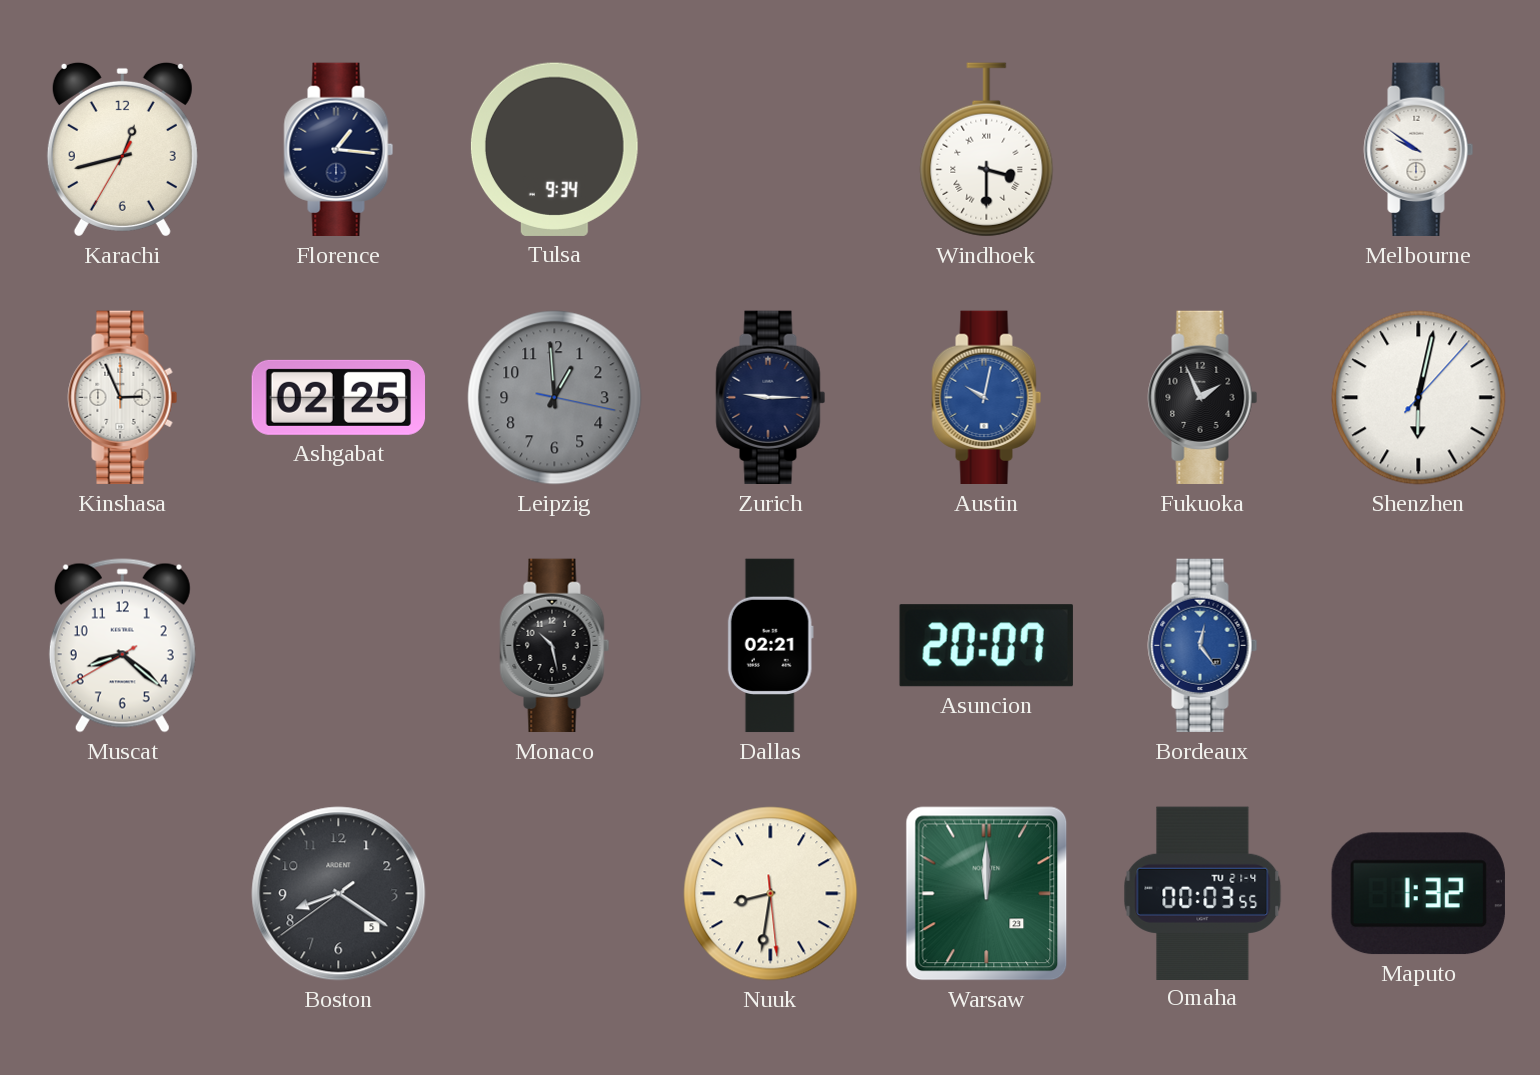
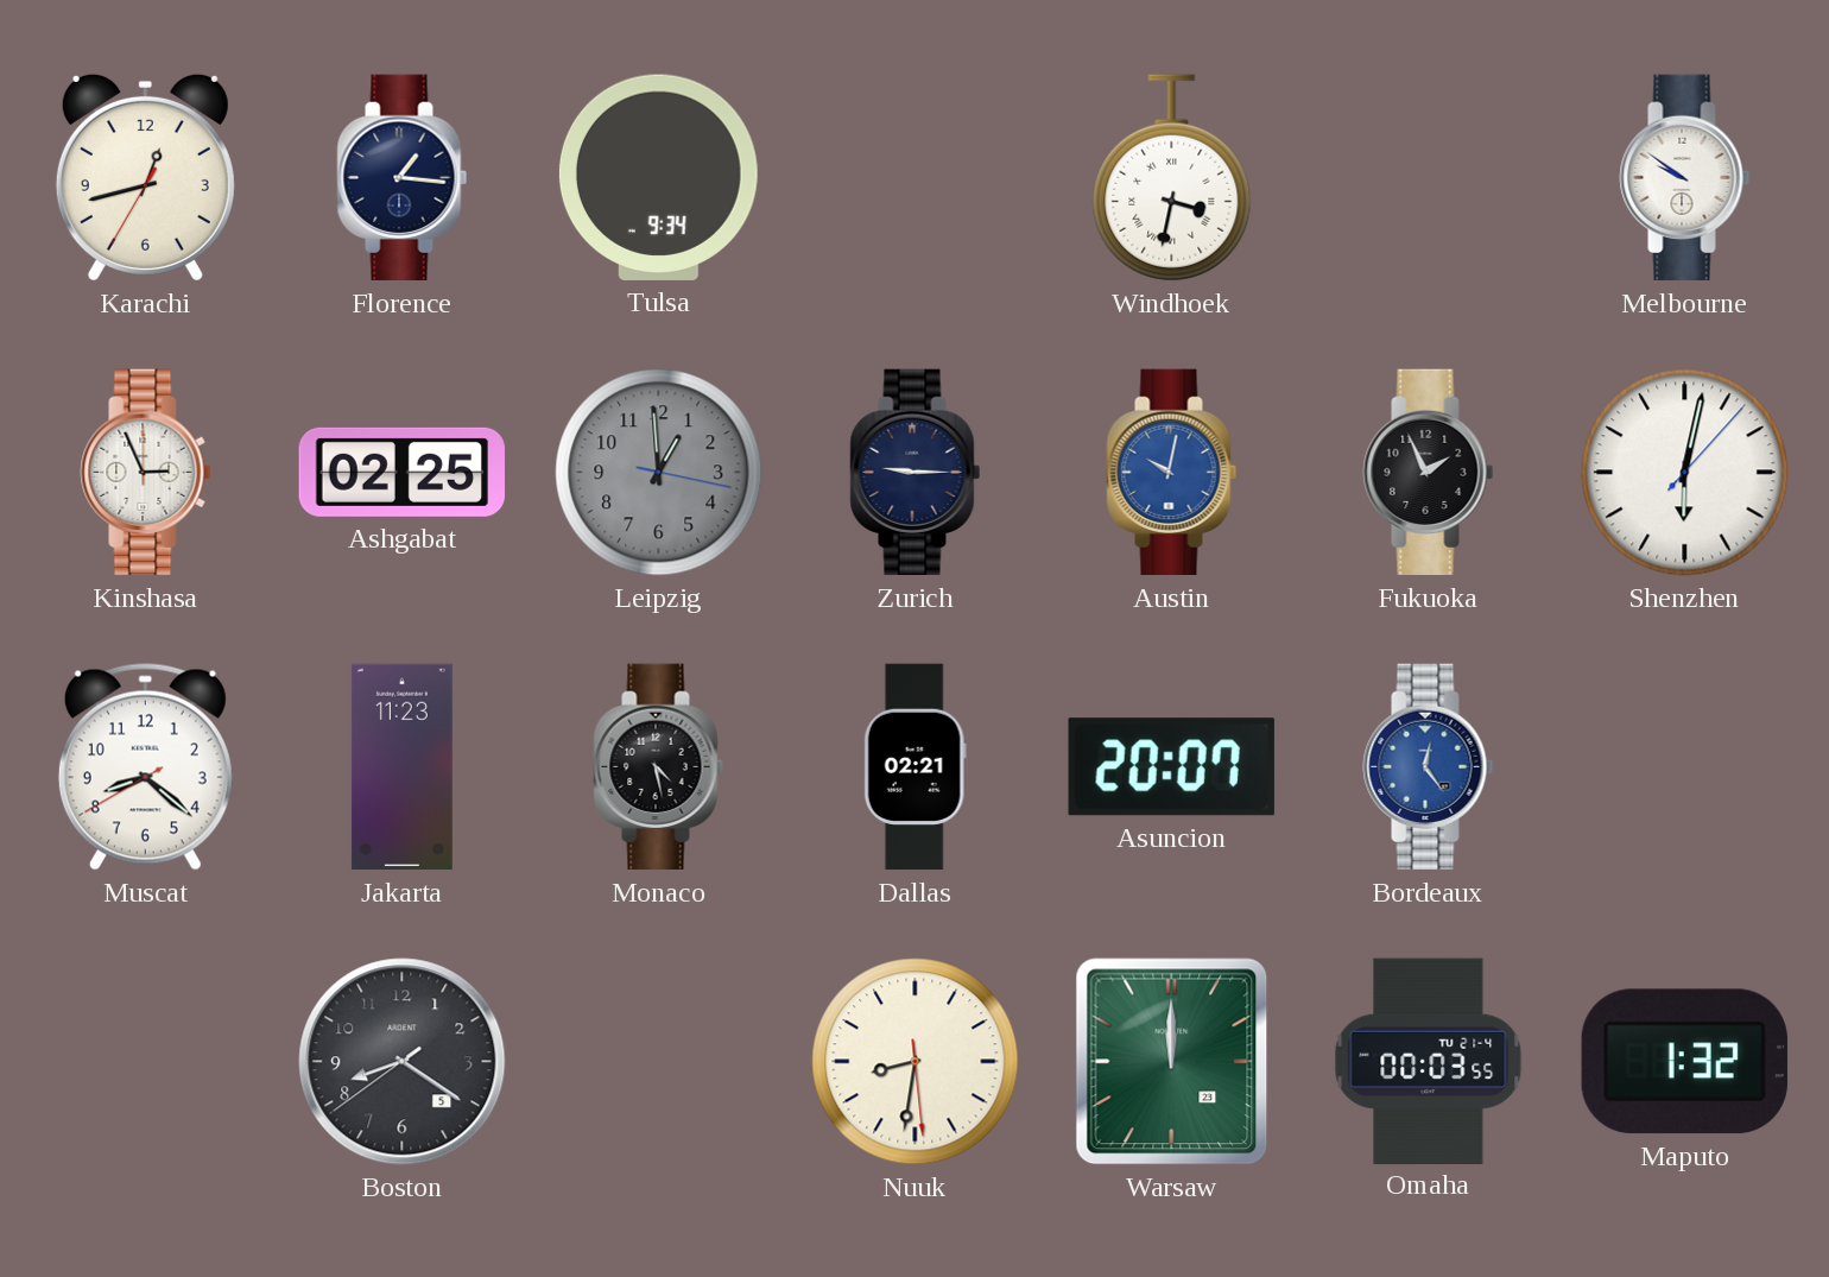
Windhoek: 3:30 -> 3:32
Jakarta: none -> 11:23
Monaco: 10:28 -> 4:28
